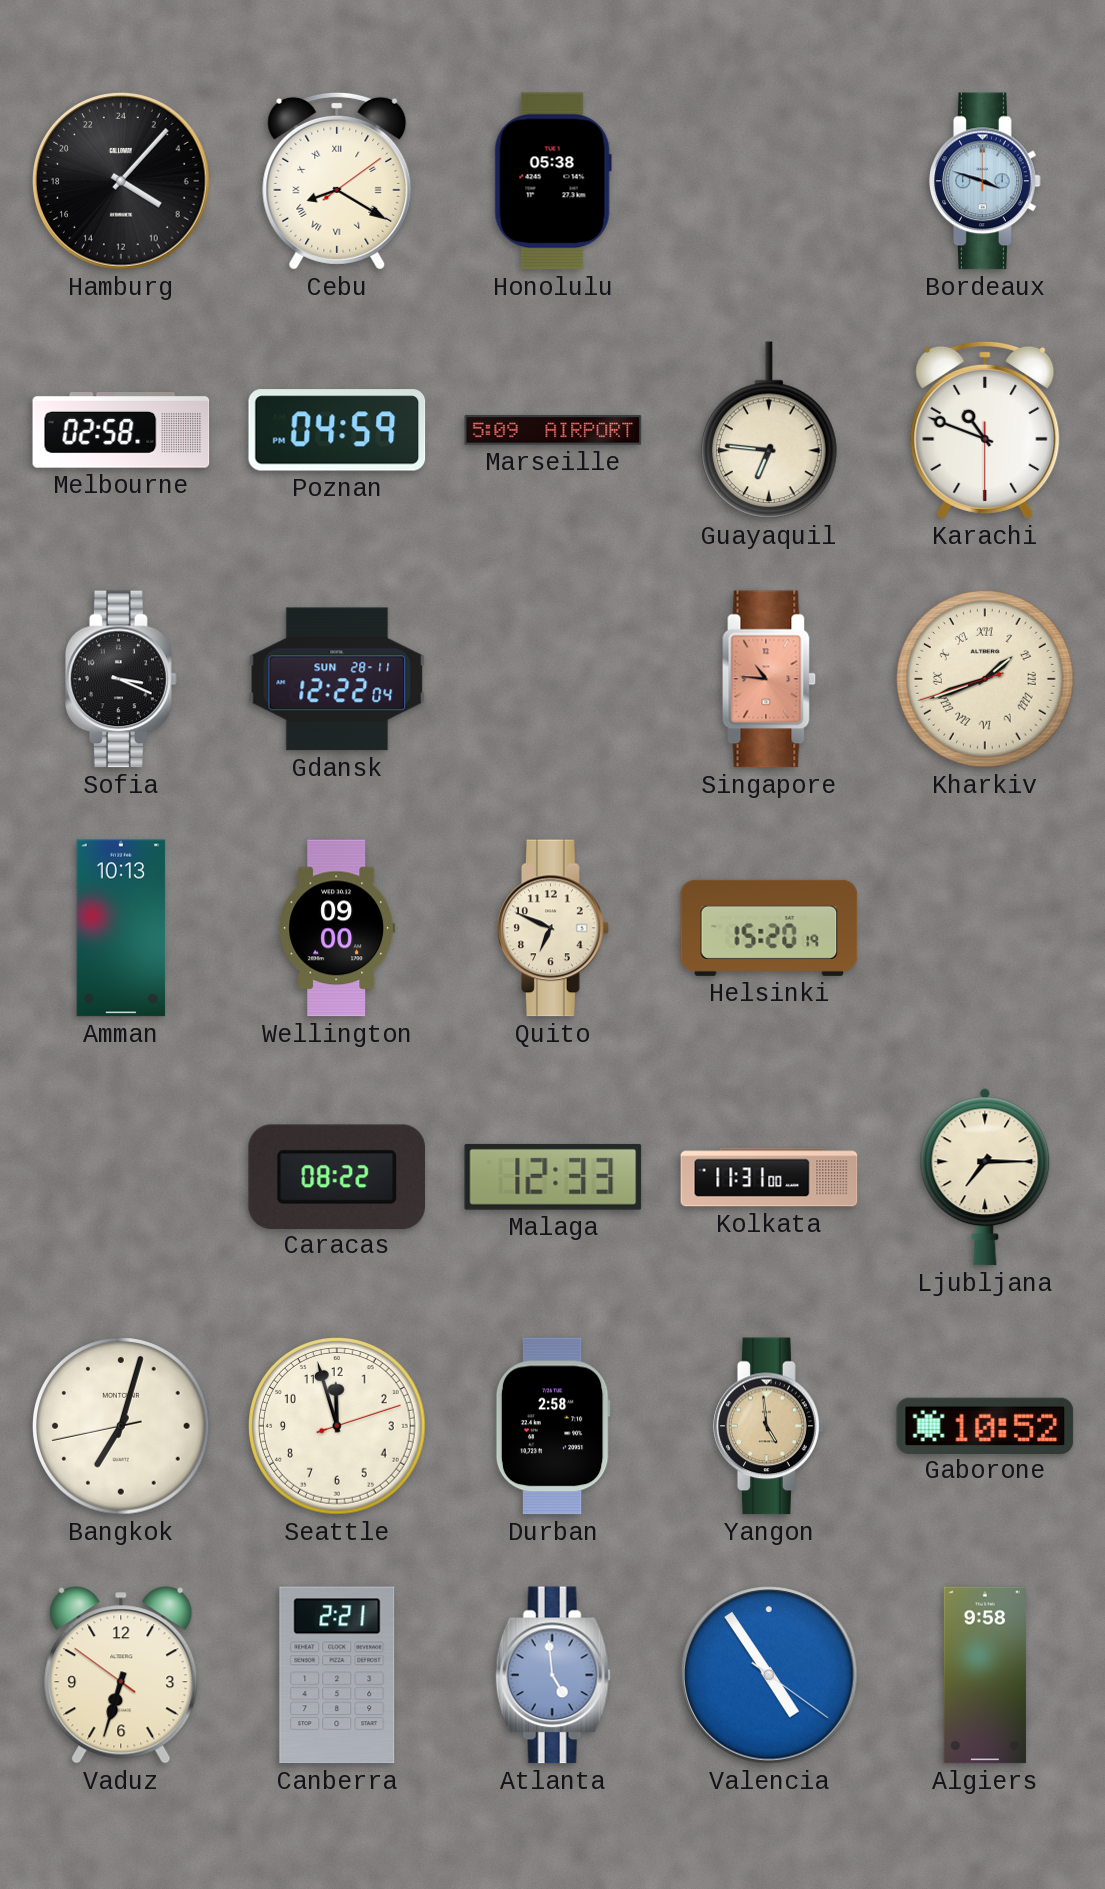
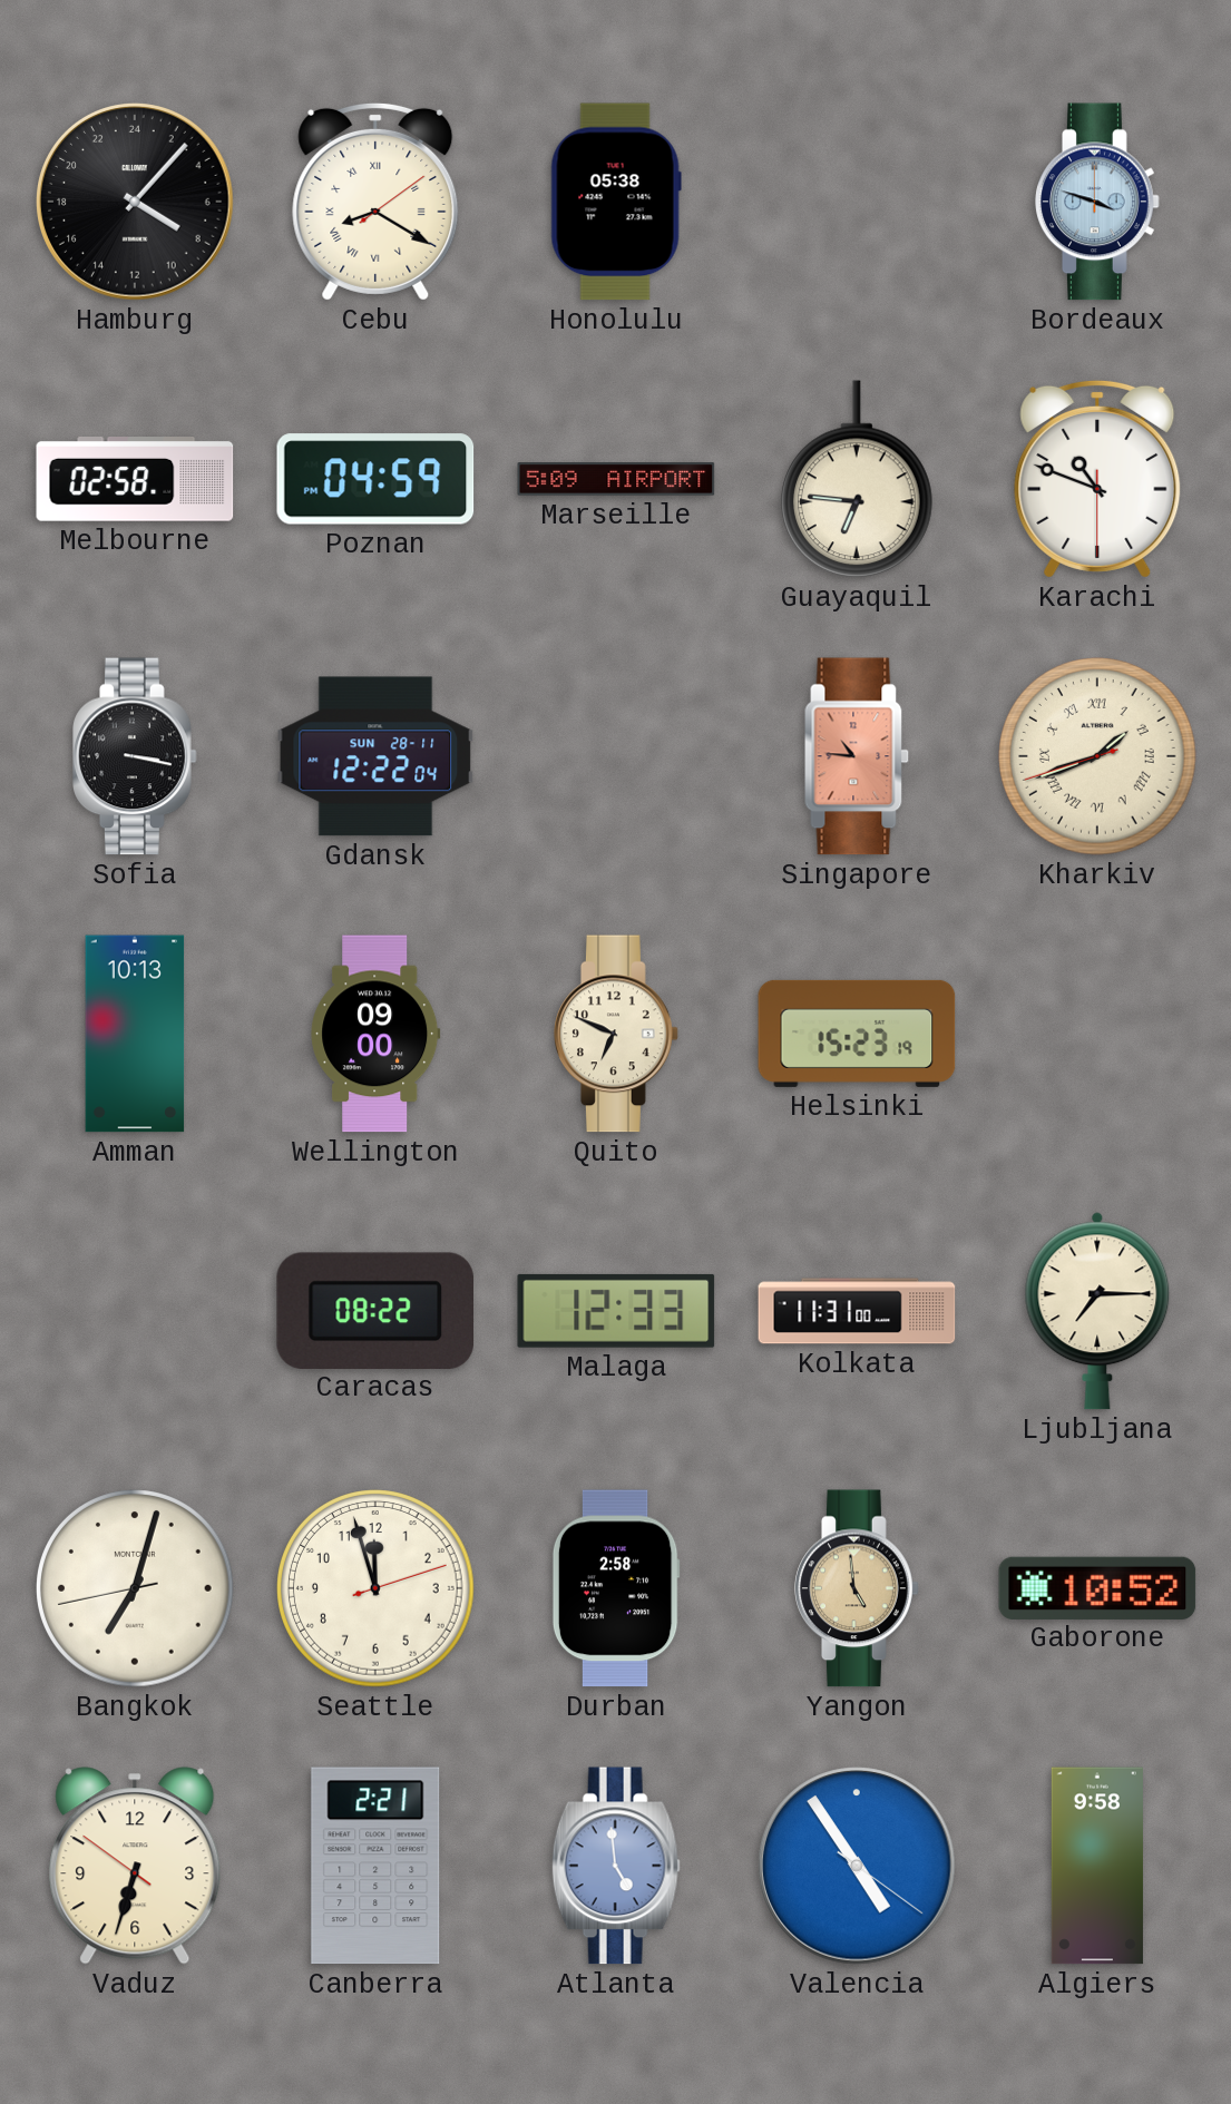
Sofia: 3:19 -> 3:17
Helsinki: 15:20 -> 15:23
